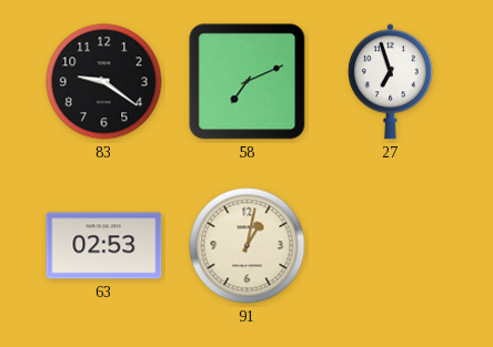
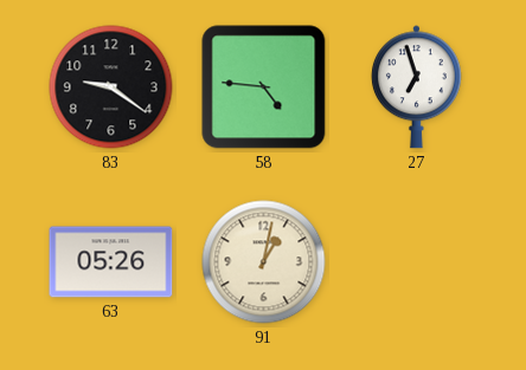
58: 7:11 -> 4:46
63: 02:53 -> 05:26
